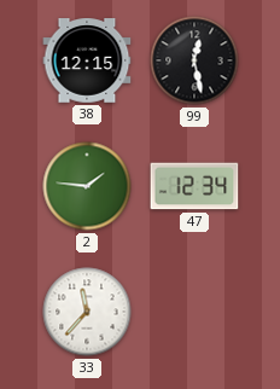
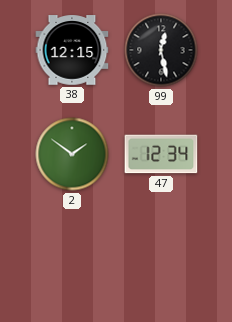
2: 1:46 -> 1:51
33: 11:37 -> none
